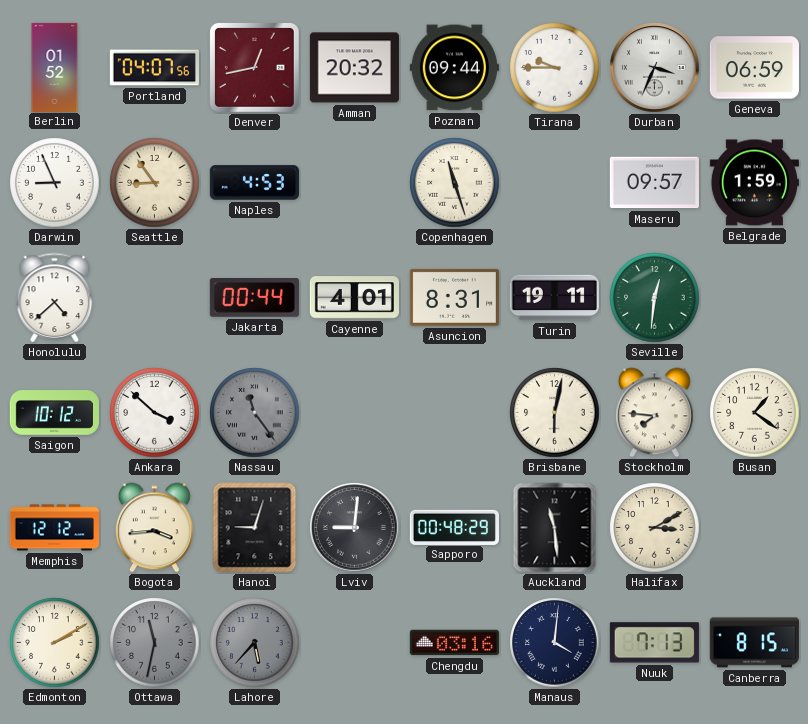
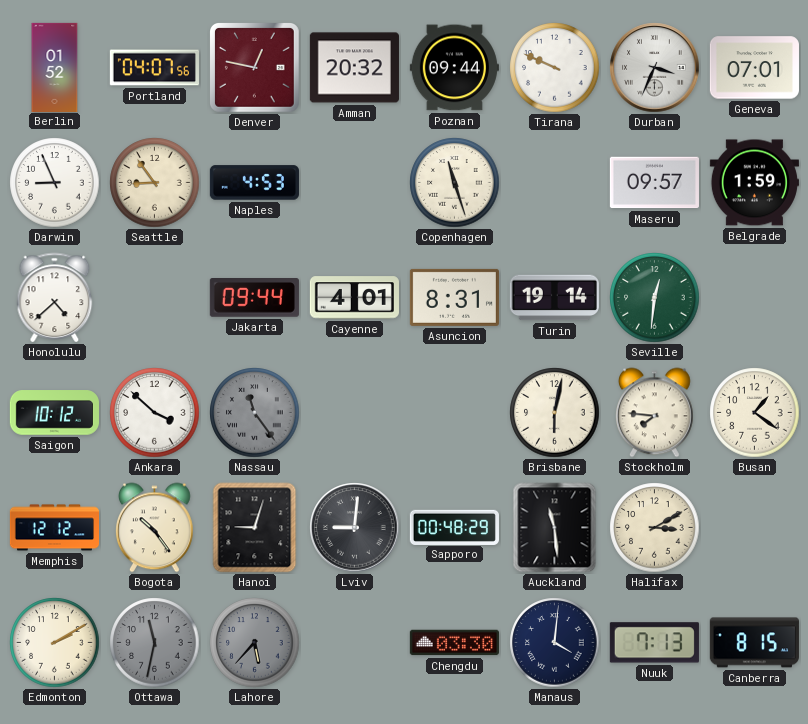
Denver: 12:43 -> 12:47
Tirana: 9:45 -> 9:49
Geneva: 06:59 -> 07:01
Jakarta: 00:44 -> 09:44
Turin: 19:11 -> 19:14
Bogota: 3:44 -> 10:24
Chengdu: 03:16 -> 03:30
